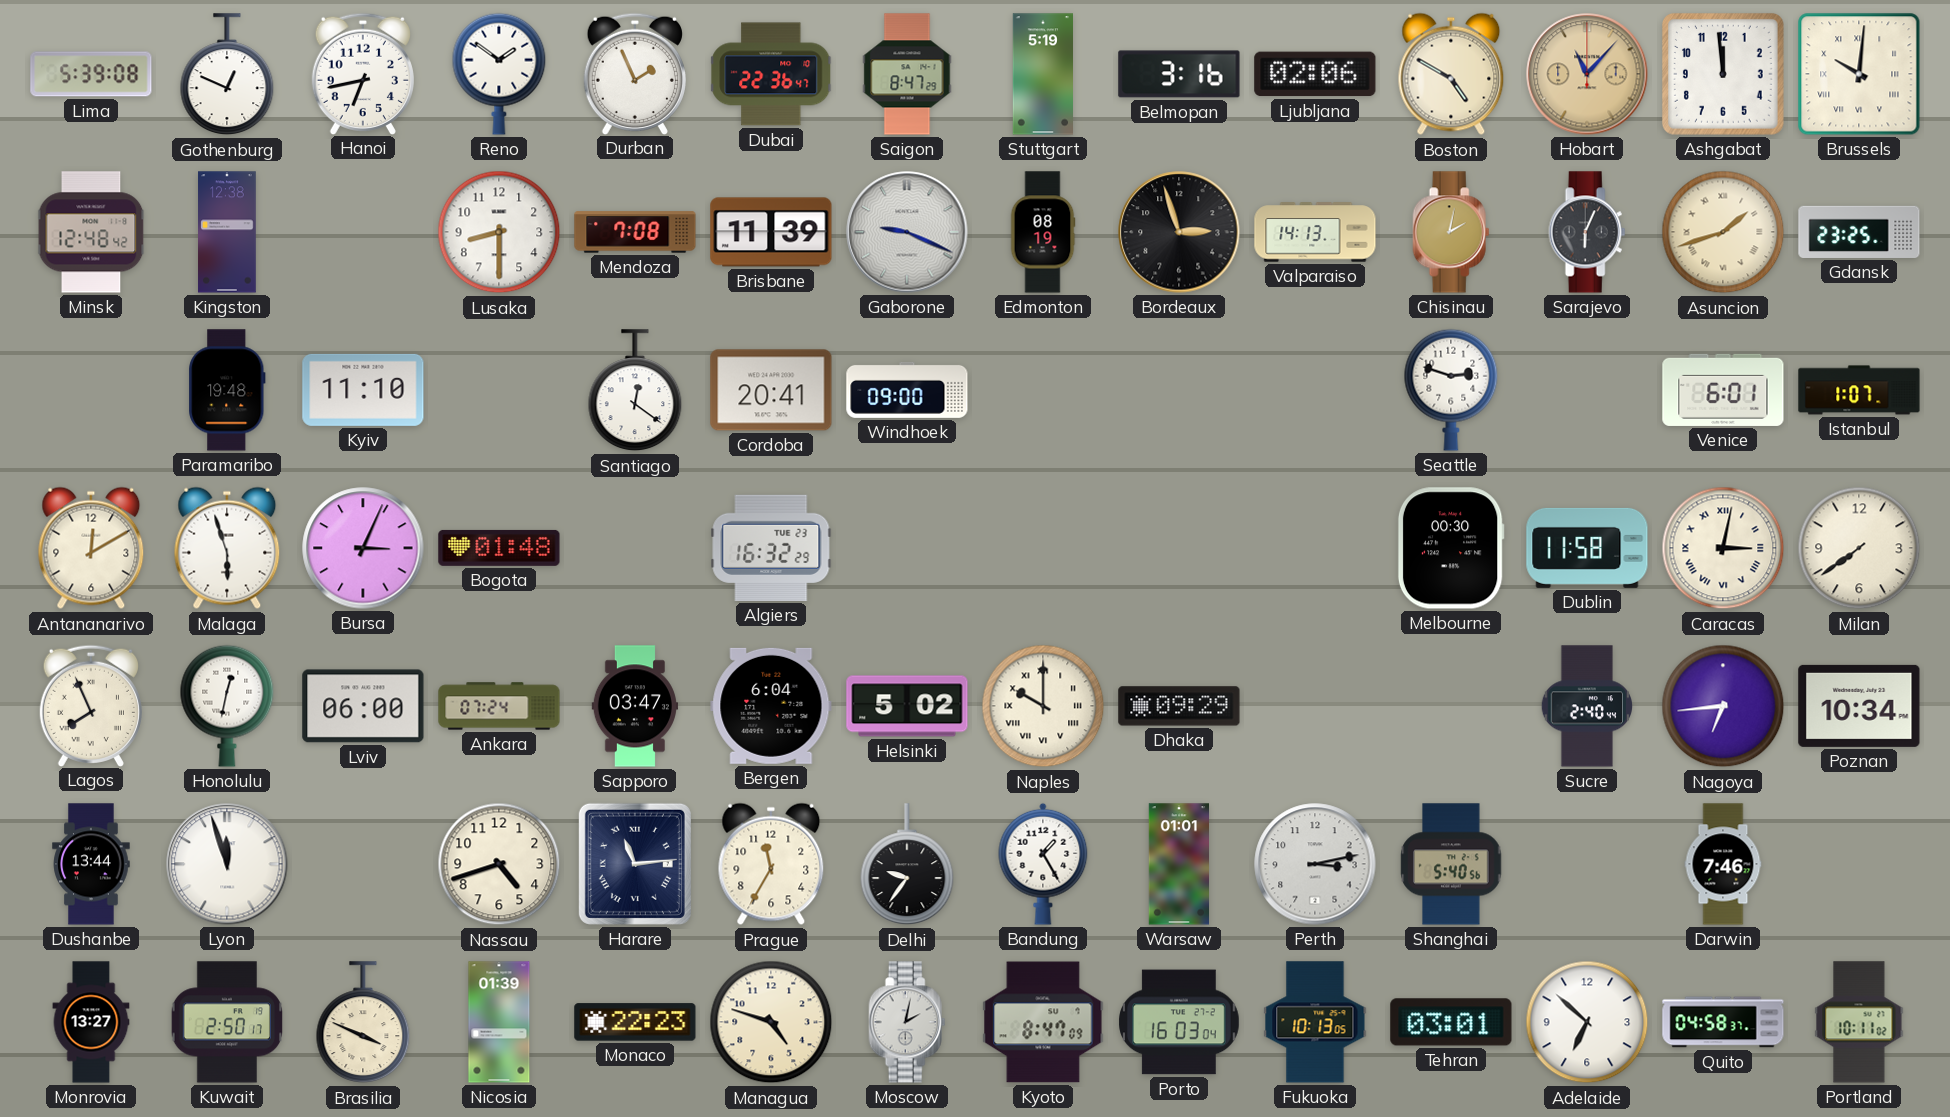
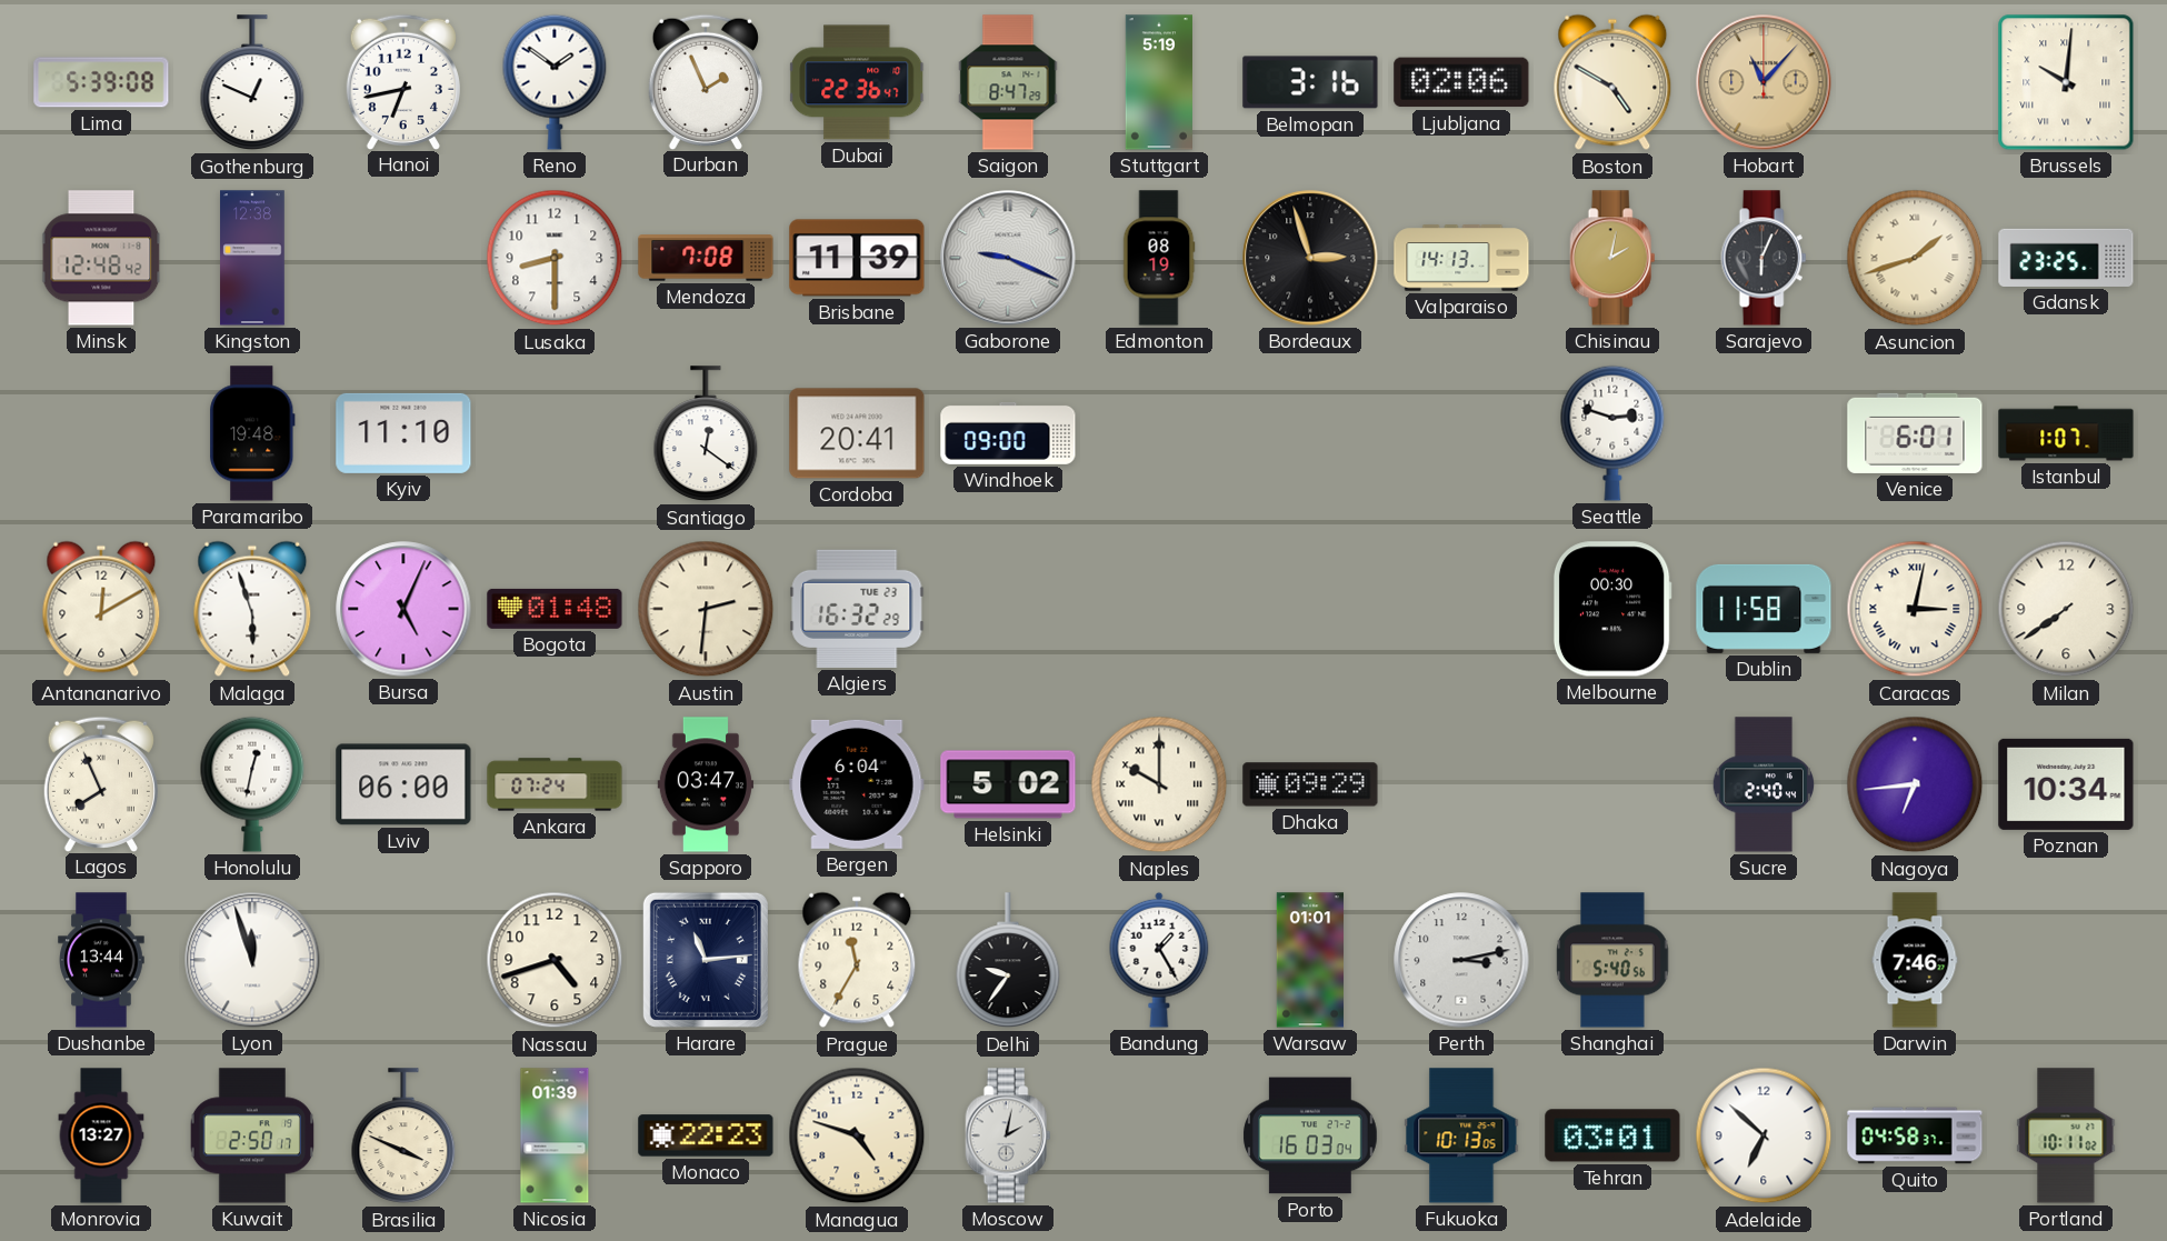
Ashgabat: 11:59 -> none
Bursa: 3:04 -> 5:04
Austin: none -> 2:31
Kyoto: 8:47 -> none
